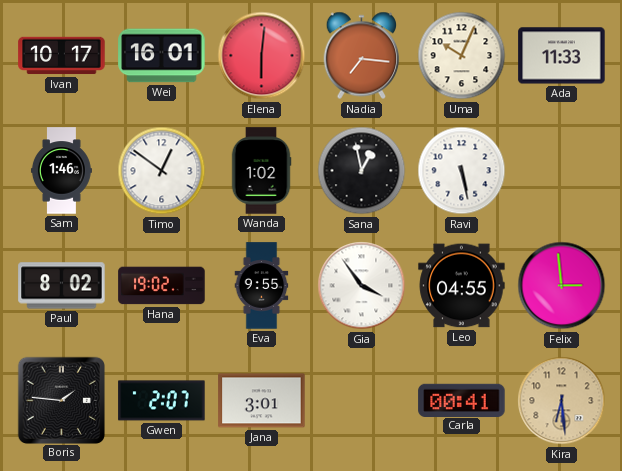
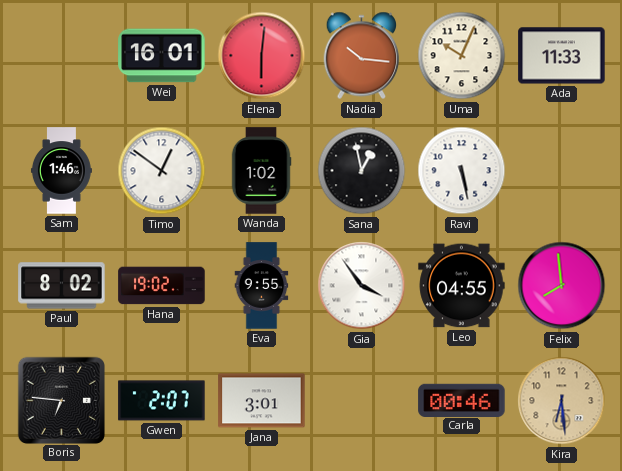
Ivan: 10:17 -> none
Nadia: 7:16 -> 10:16
Felix: 2:59 -> 7:59
Boris: 1:46 -> 6:46
Carla: 00:41 -> 00:46
